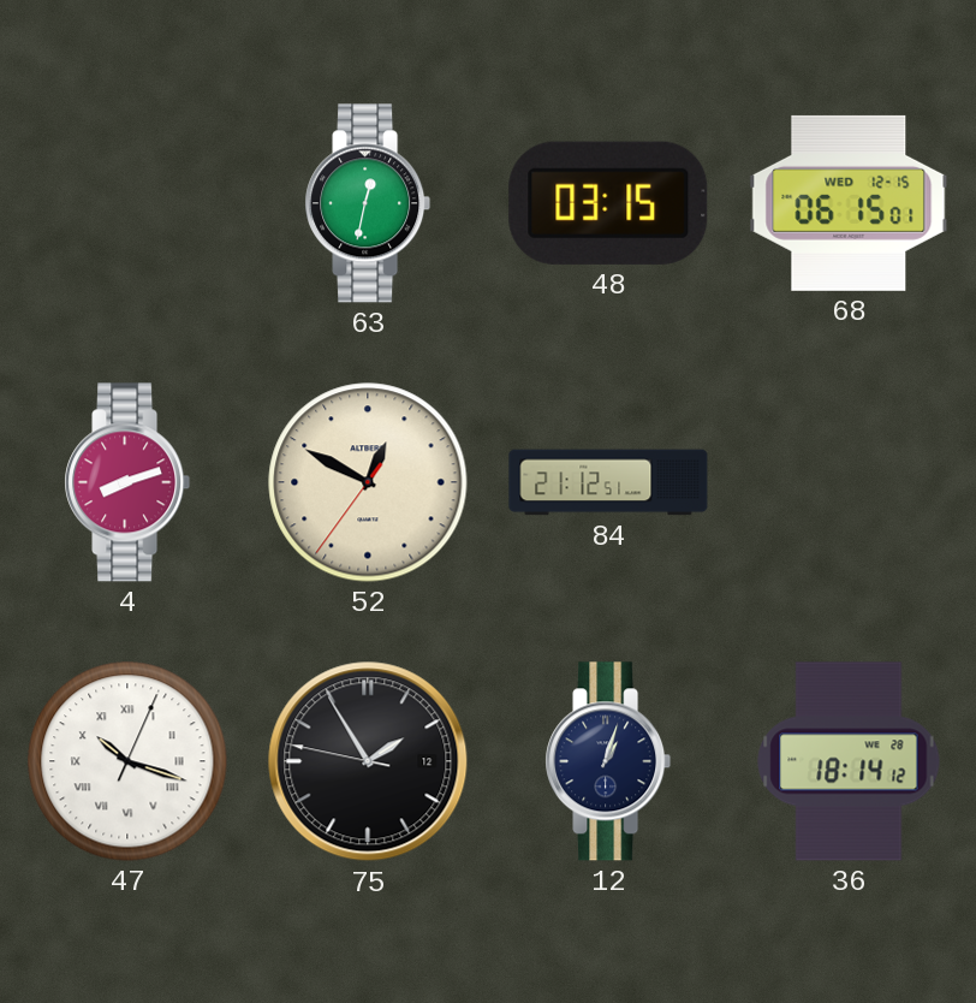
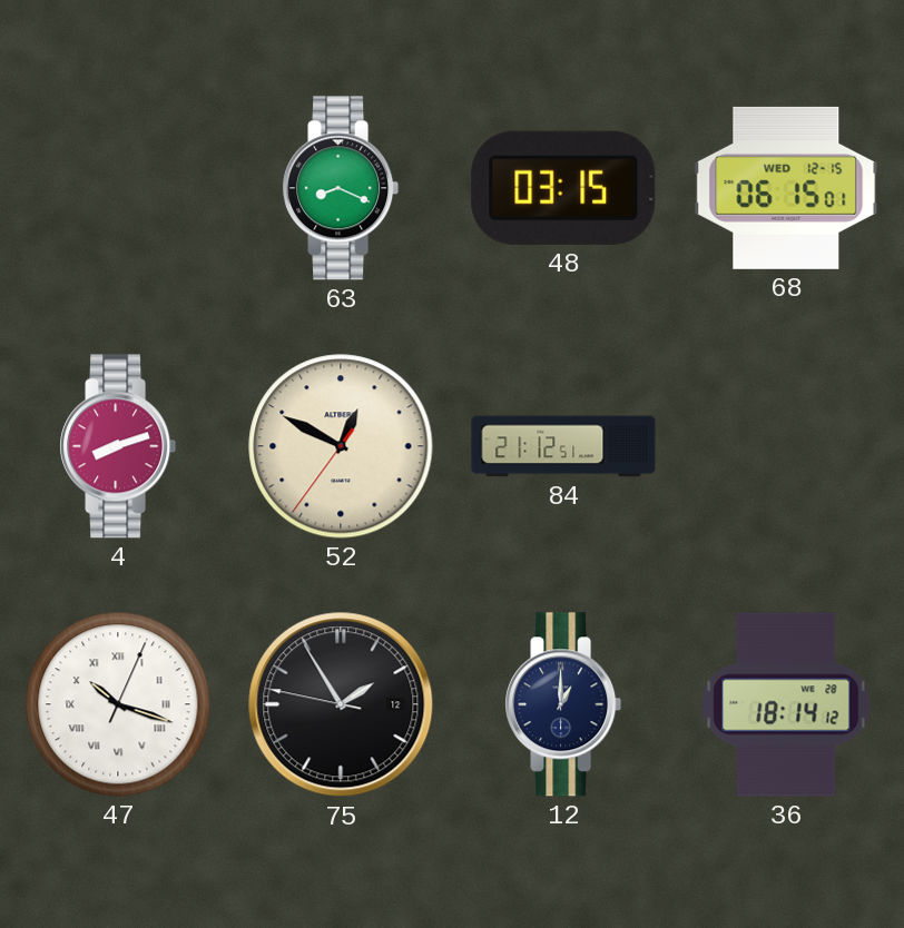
63: 12:32 -> 8:19
12: 1:03 -> 1:00
